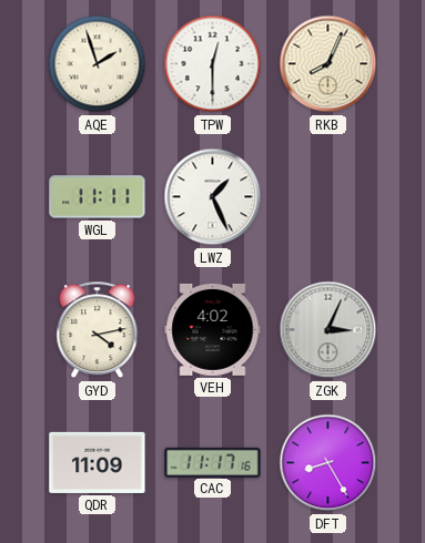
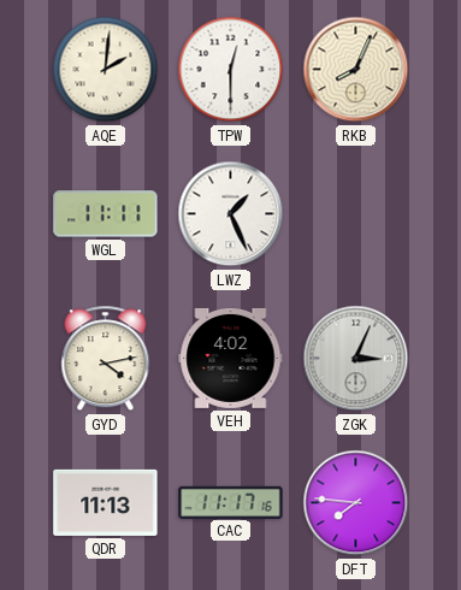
AQE: 1:57 -> 2:01
QDR: 11:09 -> 11:13
DFT: 8:25 -> 7:46
